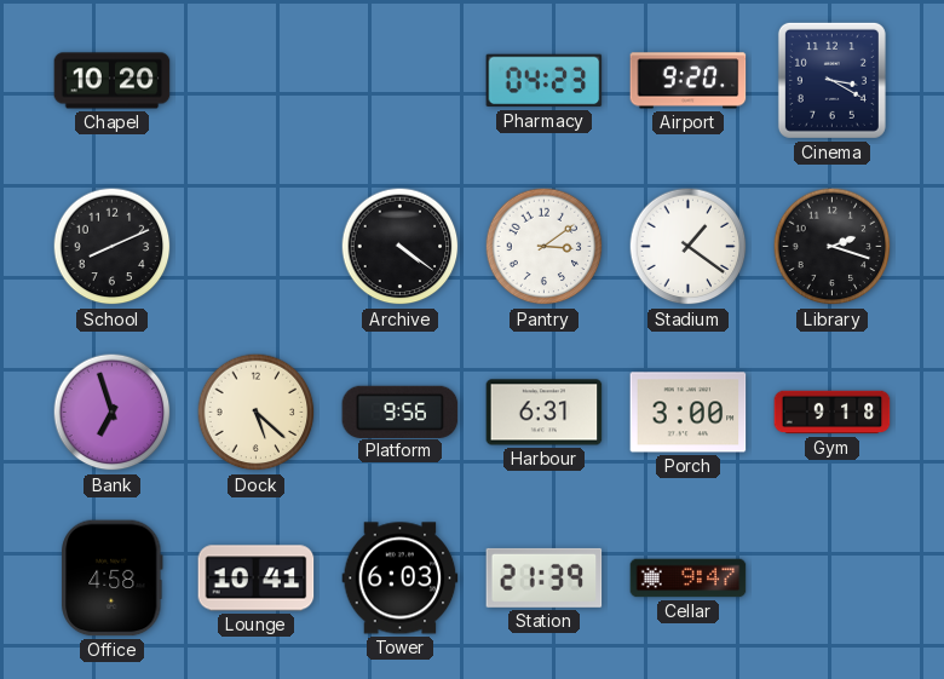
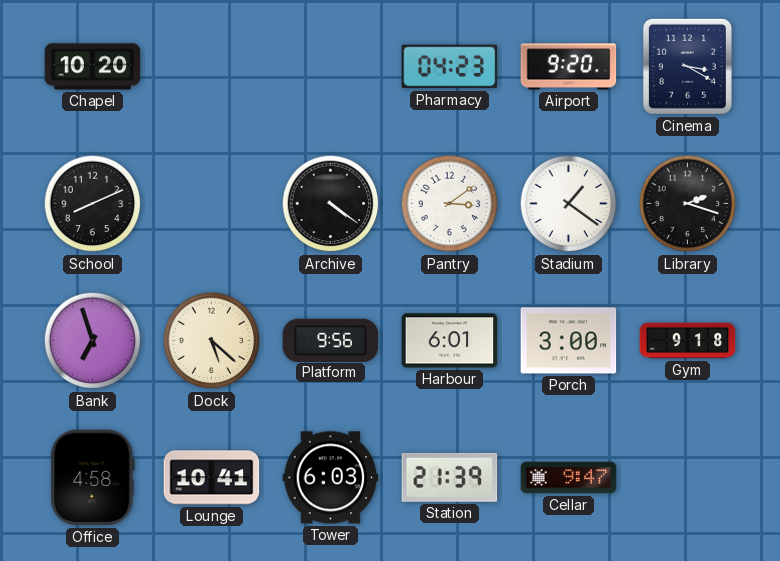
Harbour: 6:31 -> 6:01
